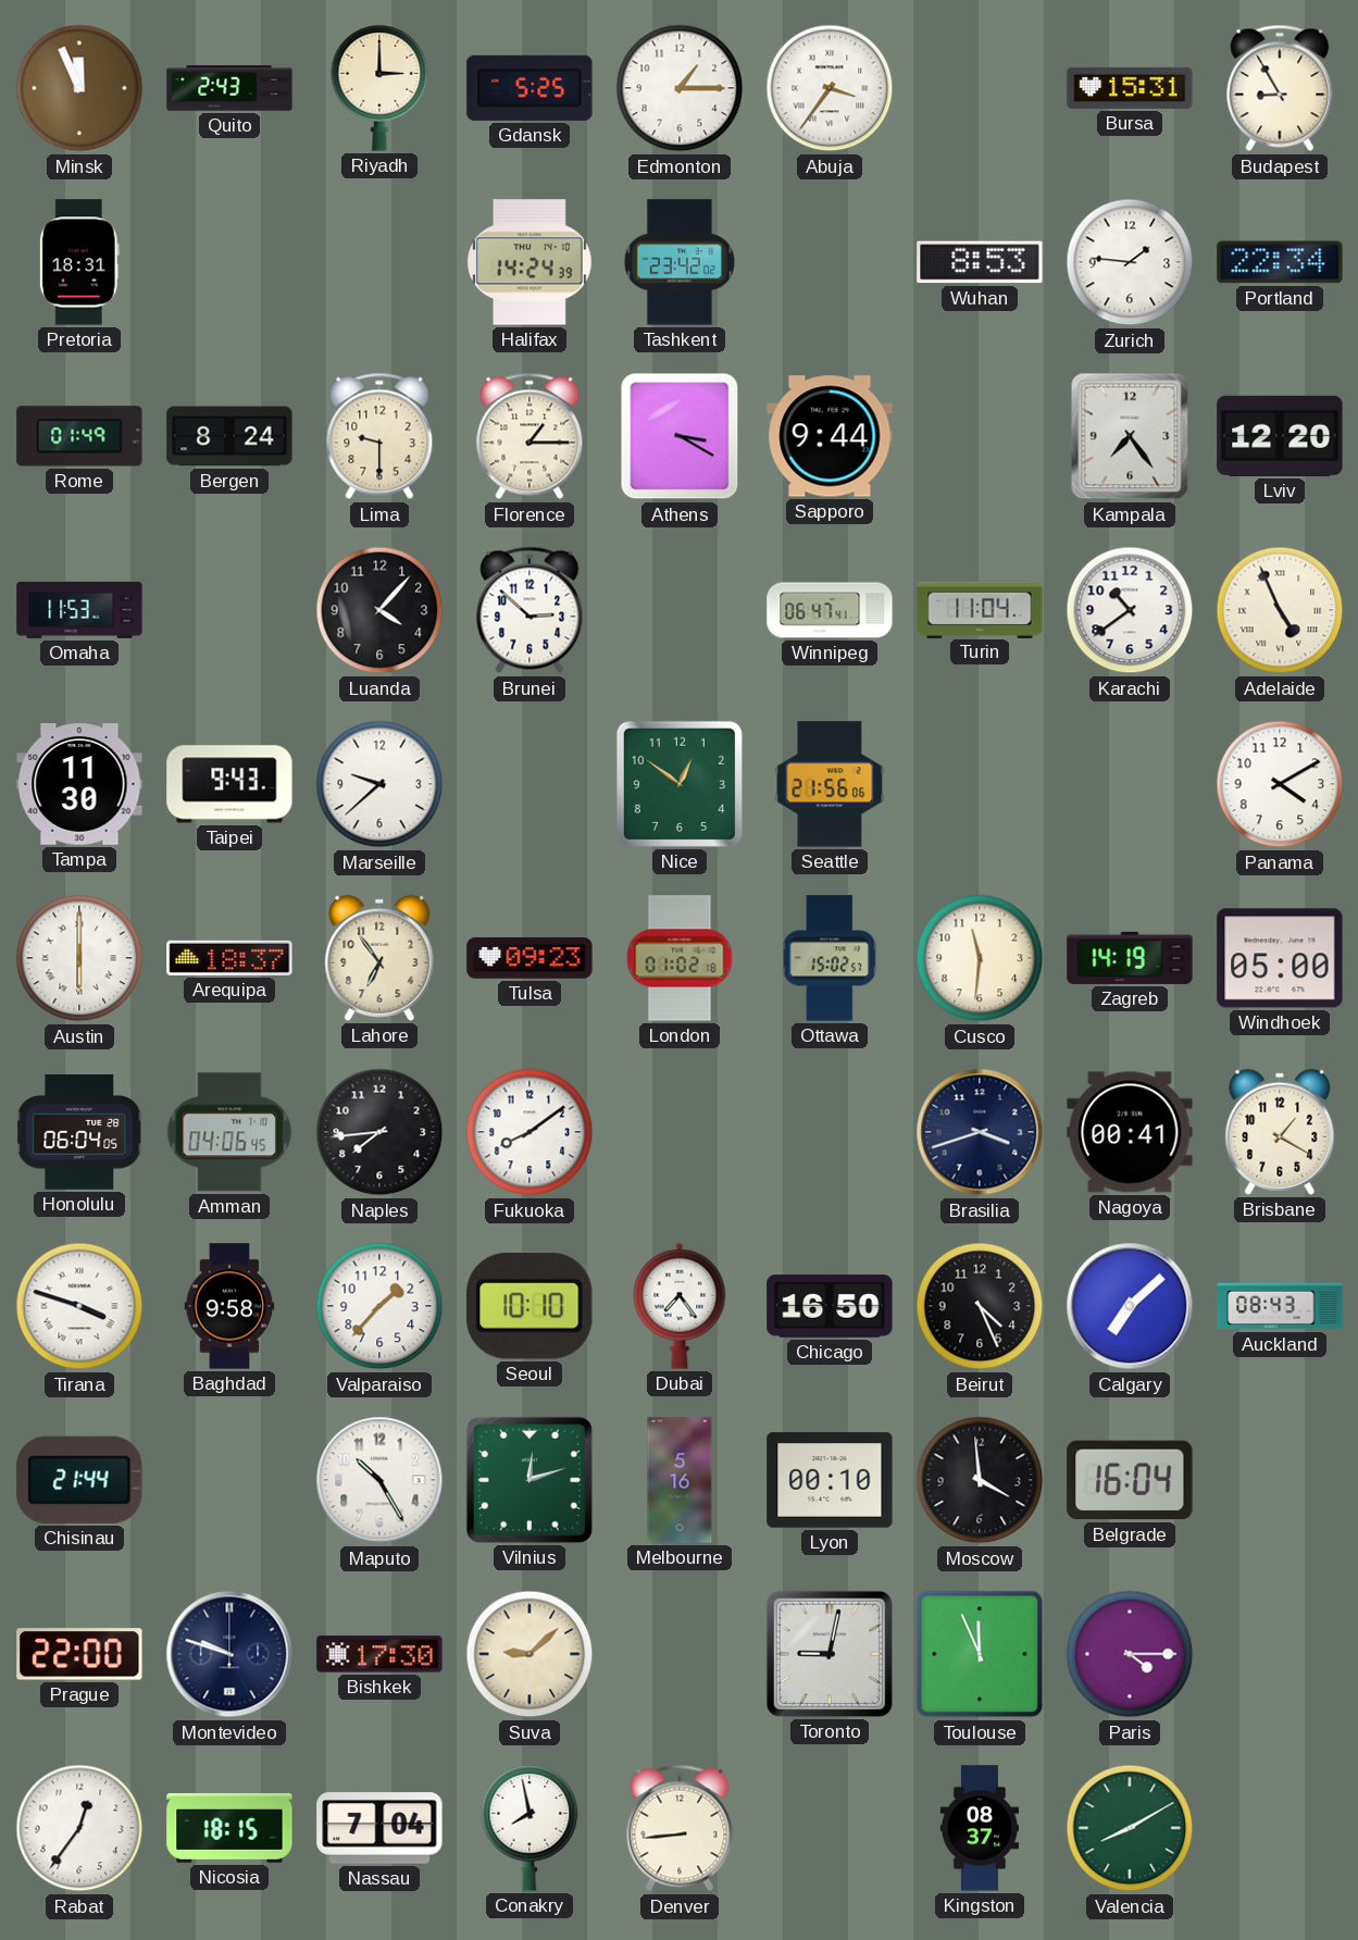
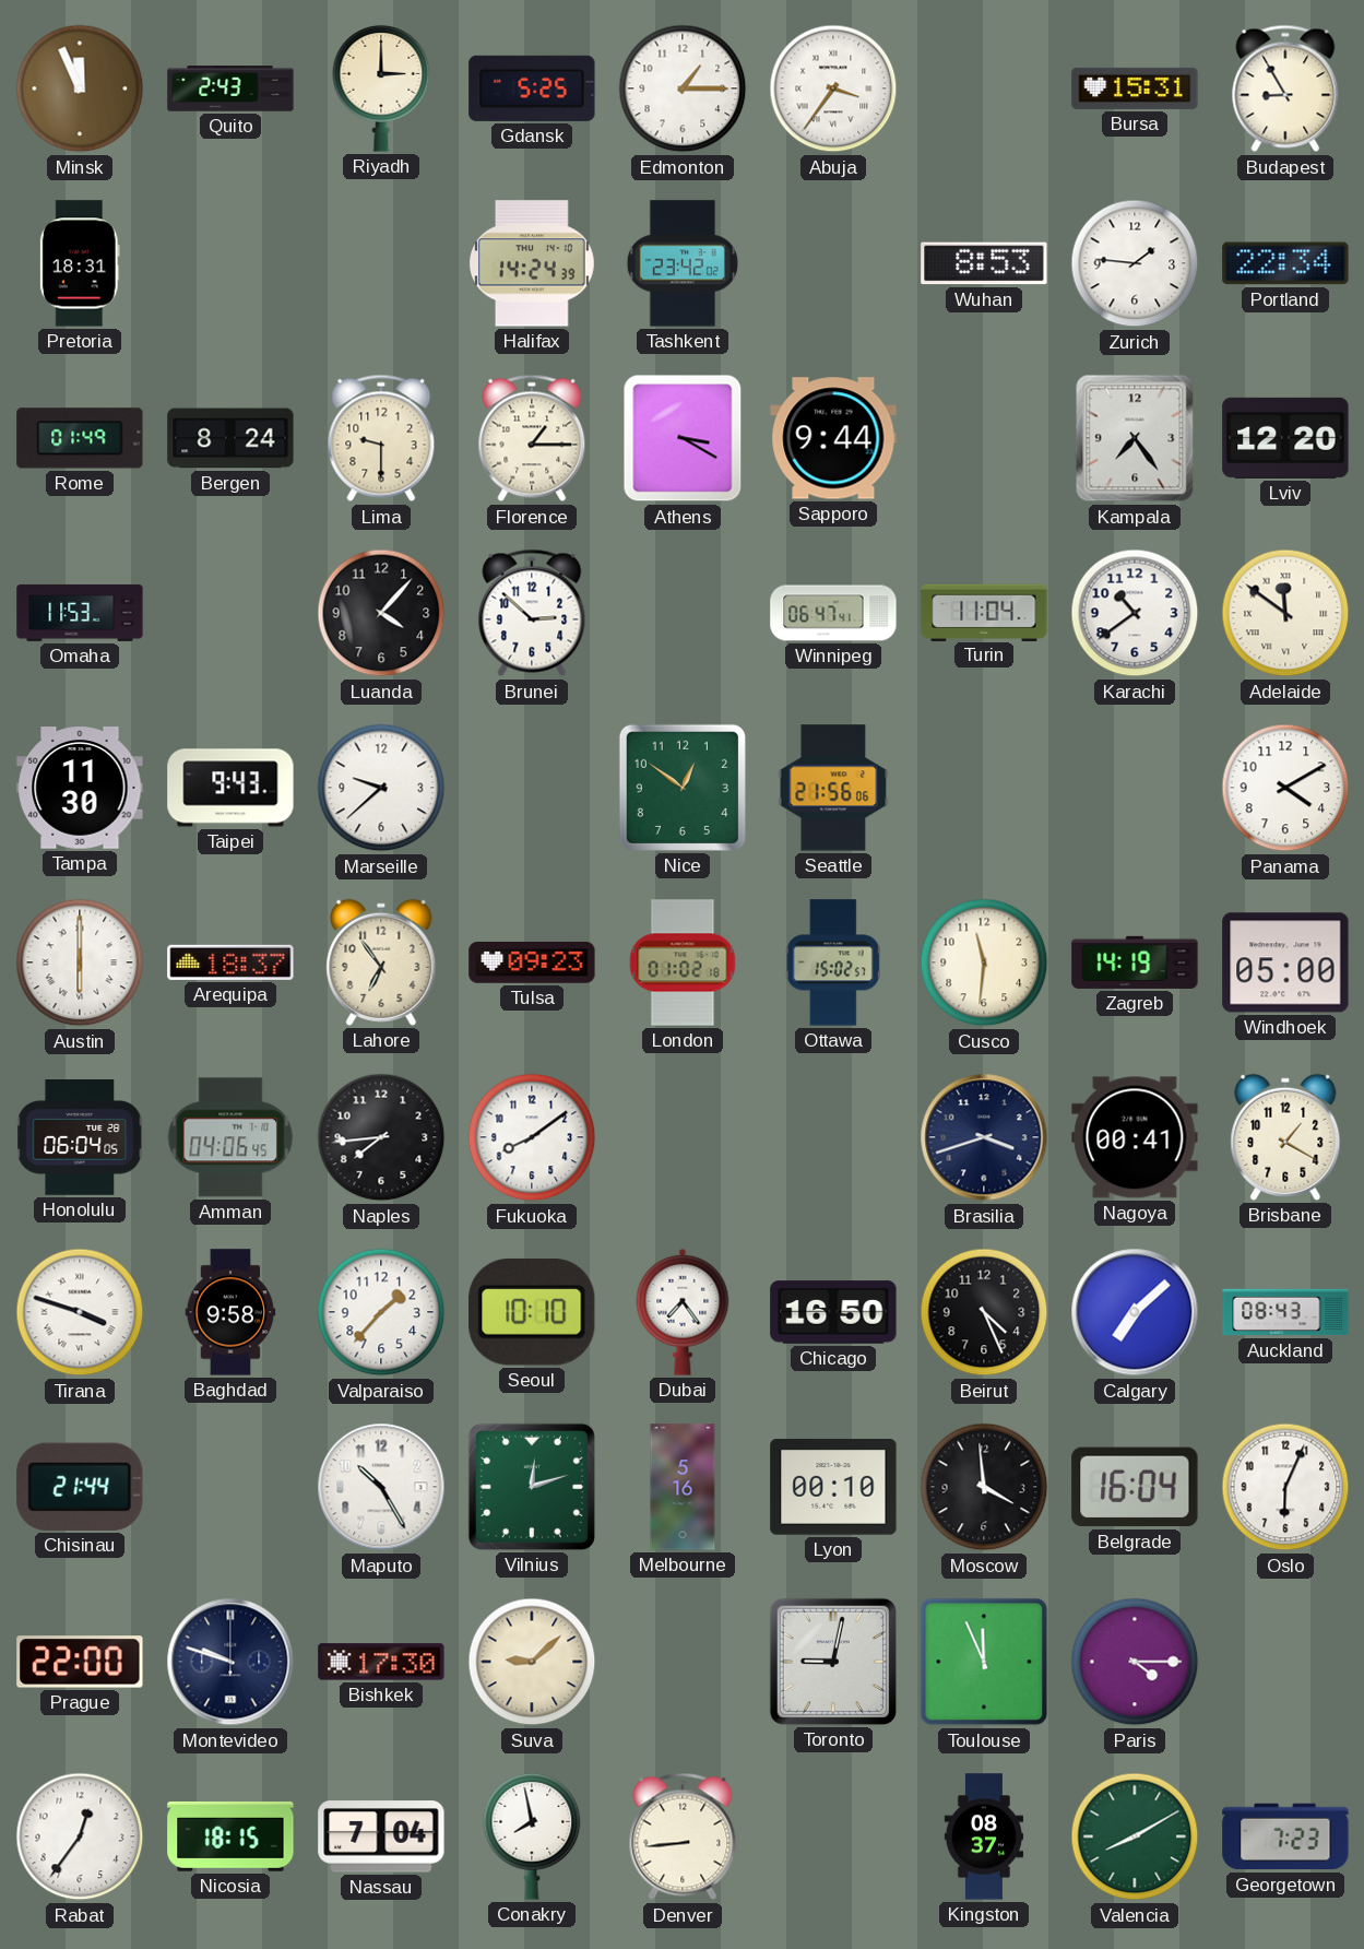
Adelaide: 4:56 -> 11:51
Oslo: none -> 6:04
Georgetown: none -> 7:23
